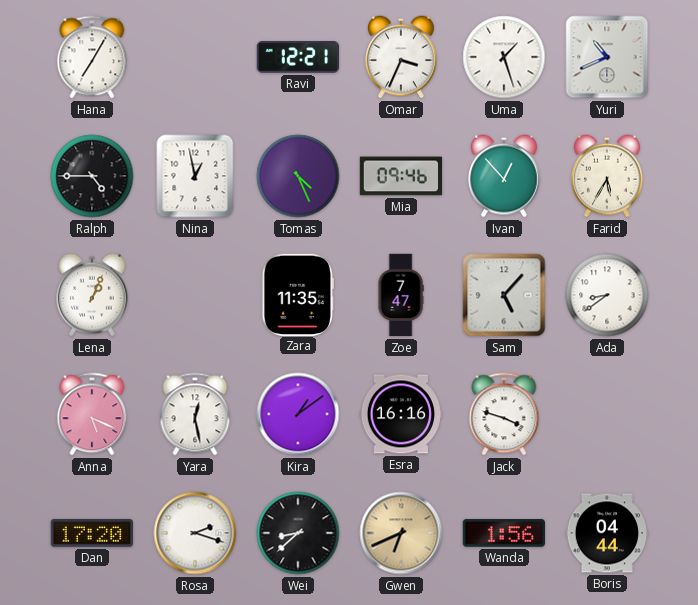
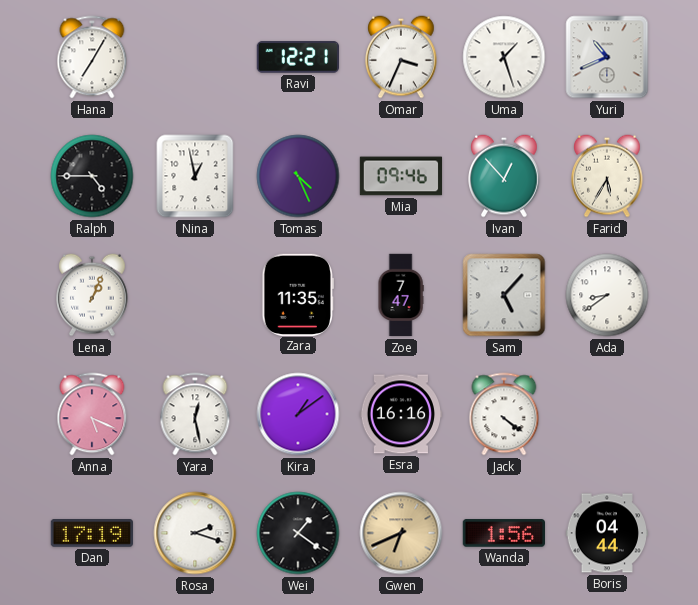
Jack: 3:48 -> 4:21
Dan: 17:20 -> 17:19
Wei: 8:38 -> 1:21
